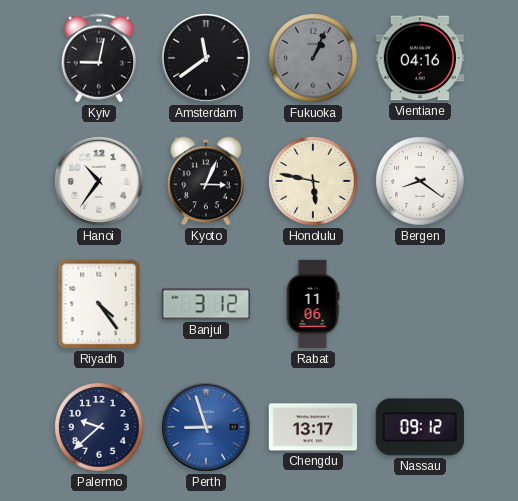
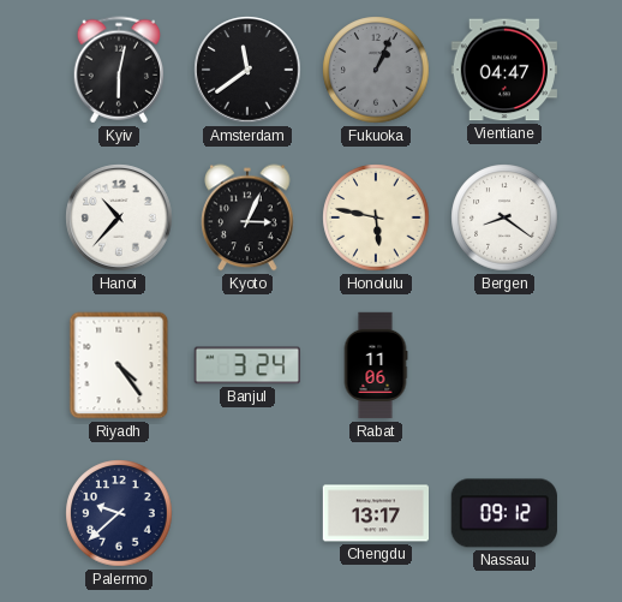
Kyiv: 9:02 -> 6:02
Vientiane: 04:16 -> 04:47
Hanoi: 10:36 -> 10:37
Banjul: 3:12 -> 3:24
Perth: 8:57 -> none
